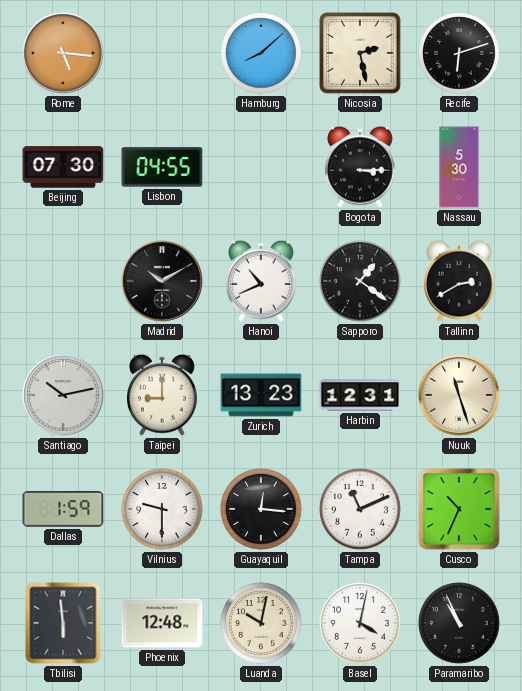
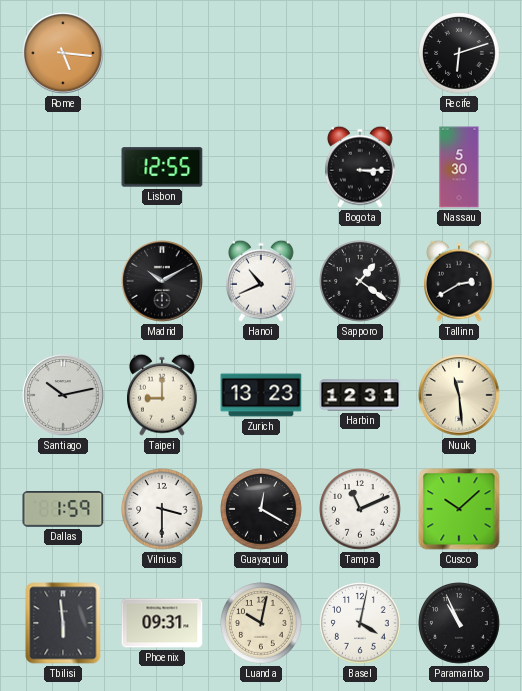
Hamburg: 8:08 -> none
Nicosia: 2:28 -> none
Beijing: 07:30 -> none
Lisbon: 04:55 -> 12:55
Nuuk: 11:27 -> 11:29
Vilnius: 9:30 -> 3:30
Guayaquil: 12:16 -> 12:20
Cusco: 10:34 -> 10:08
Phoenix: 12:48 -> 09:31
